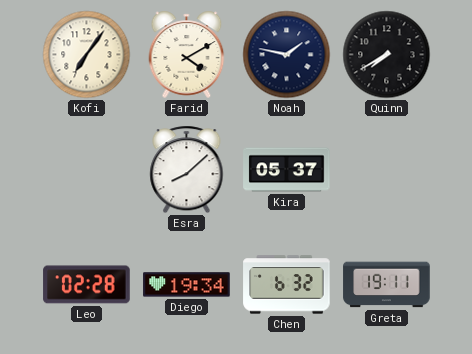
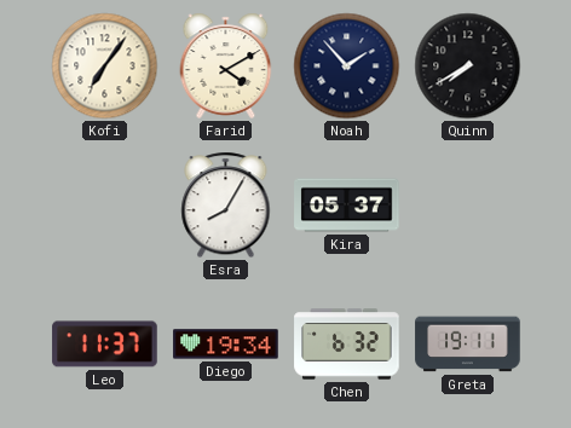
Noah: 1:47 -> 1:53
Esra: 8:08 -> 8:05
Leo: 02:28 -> 11:37
